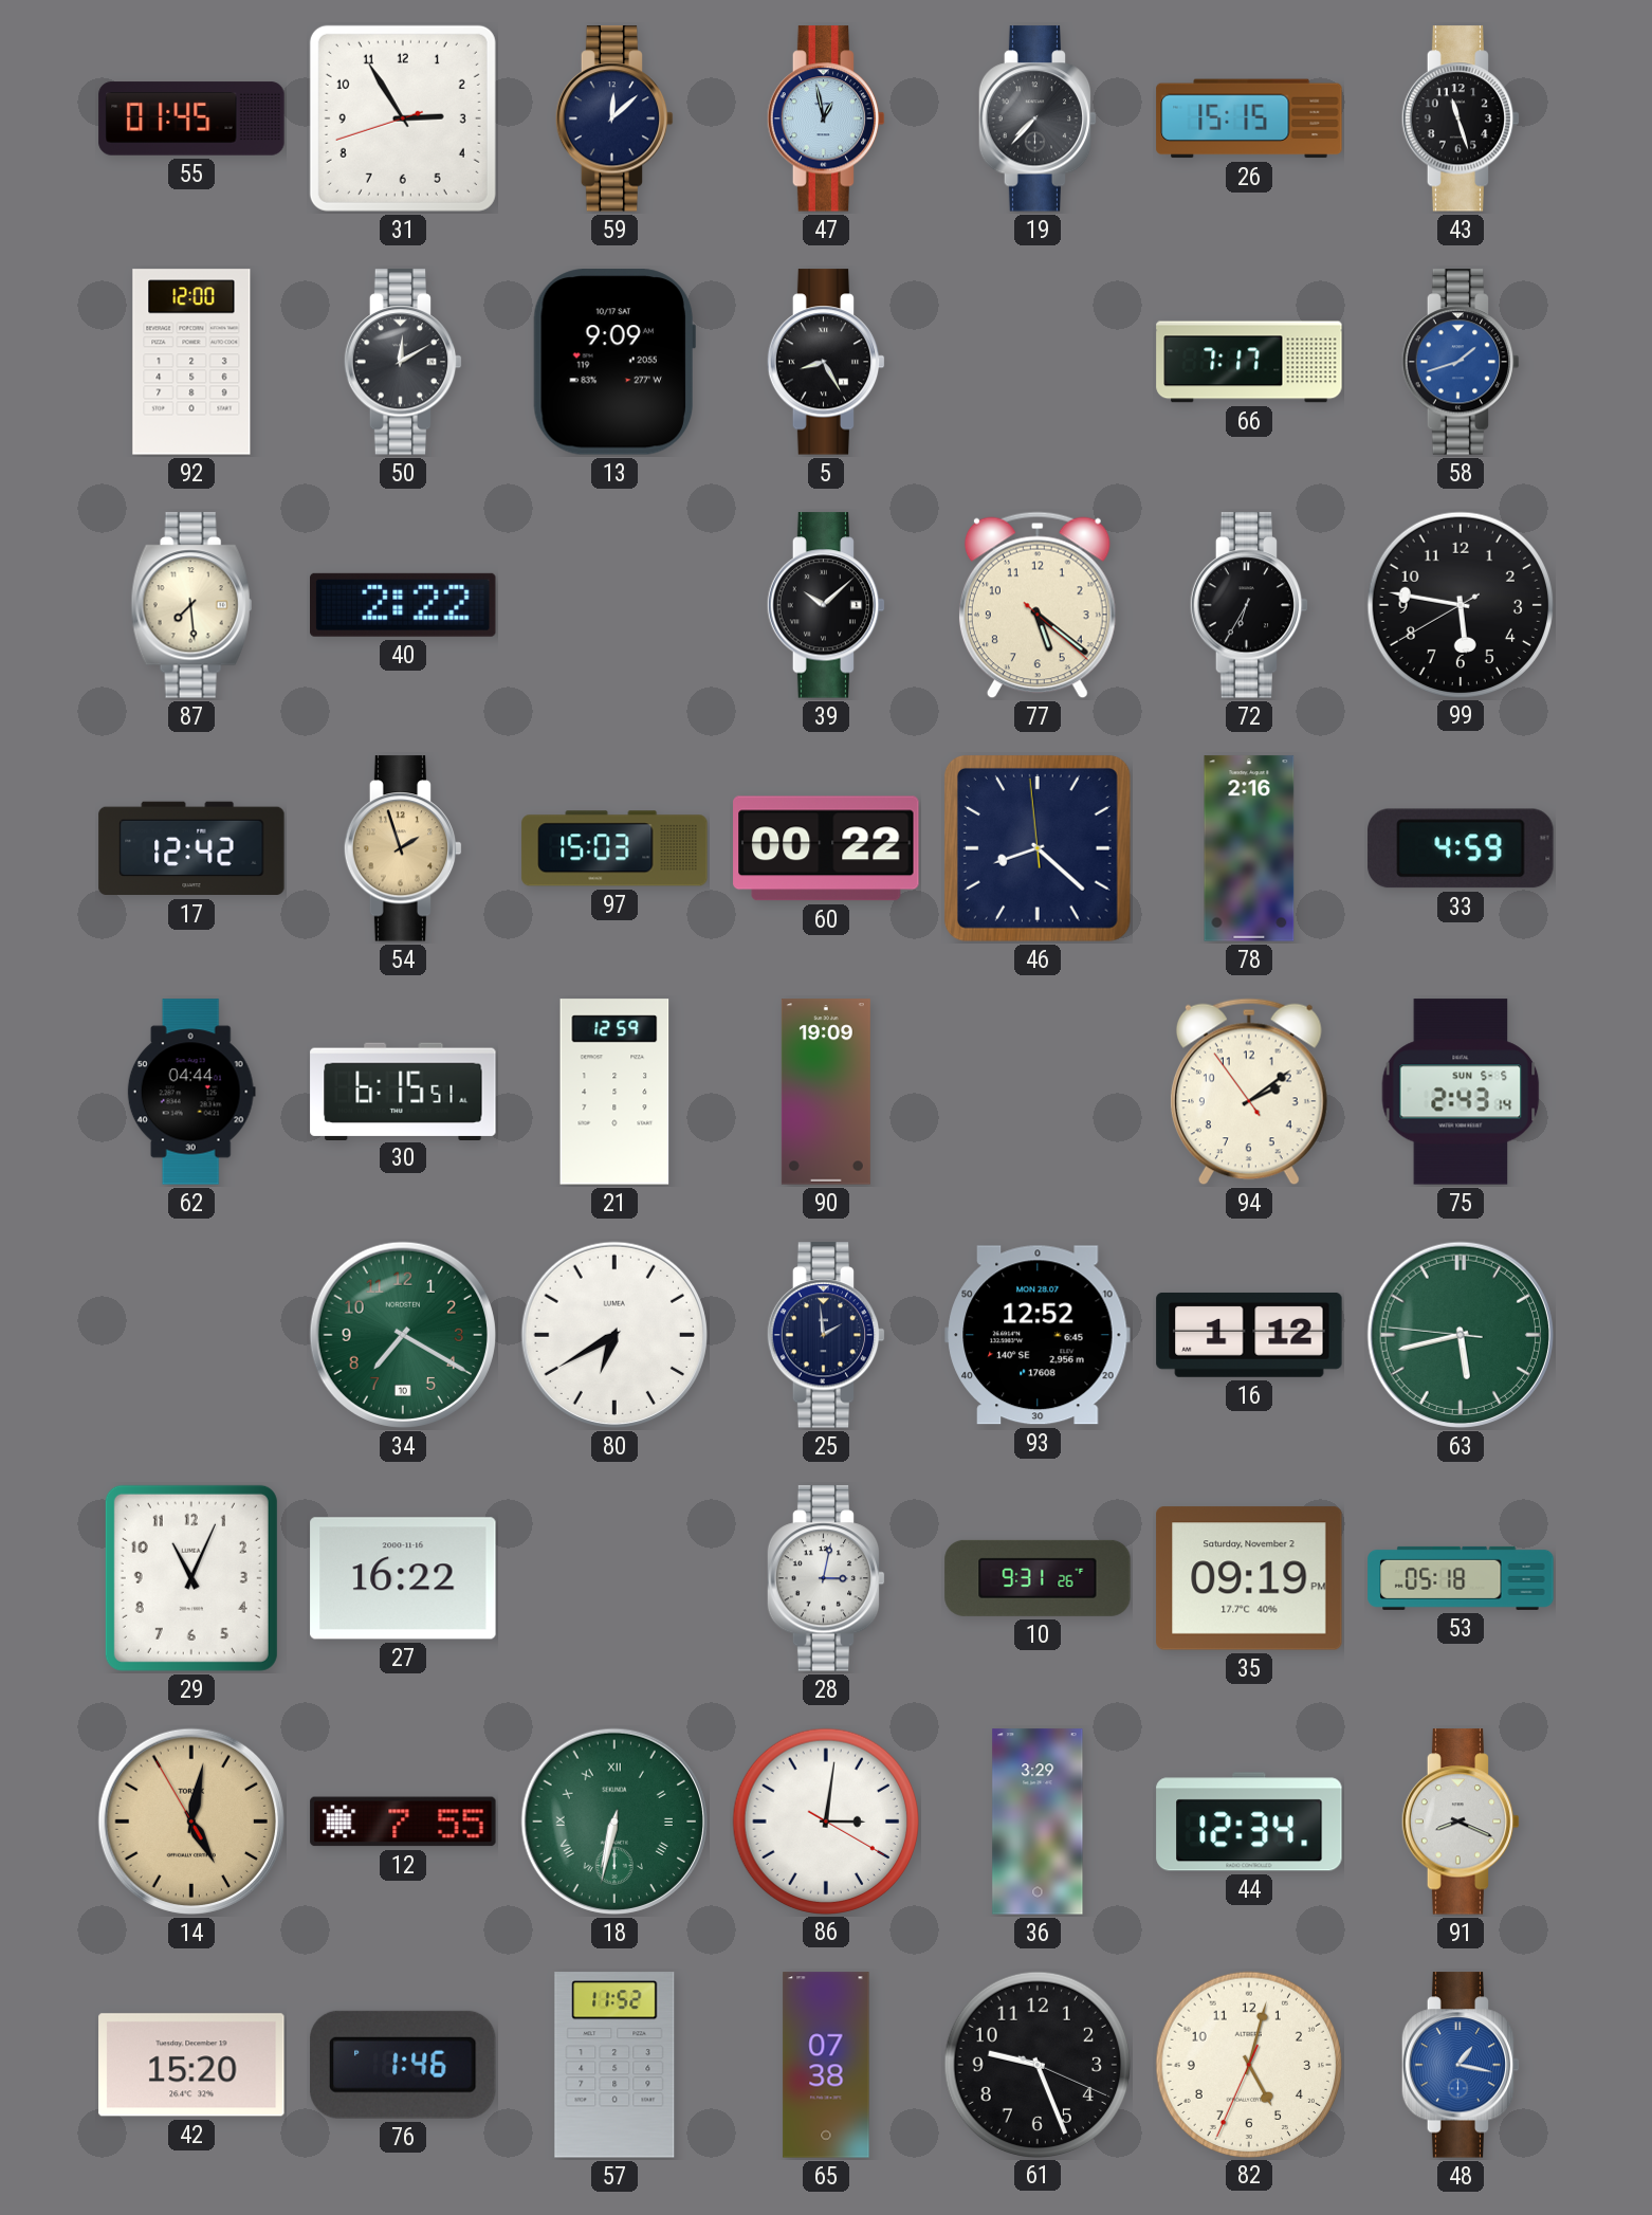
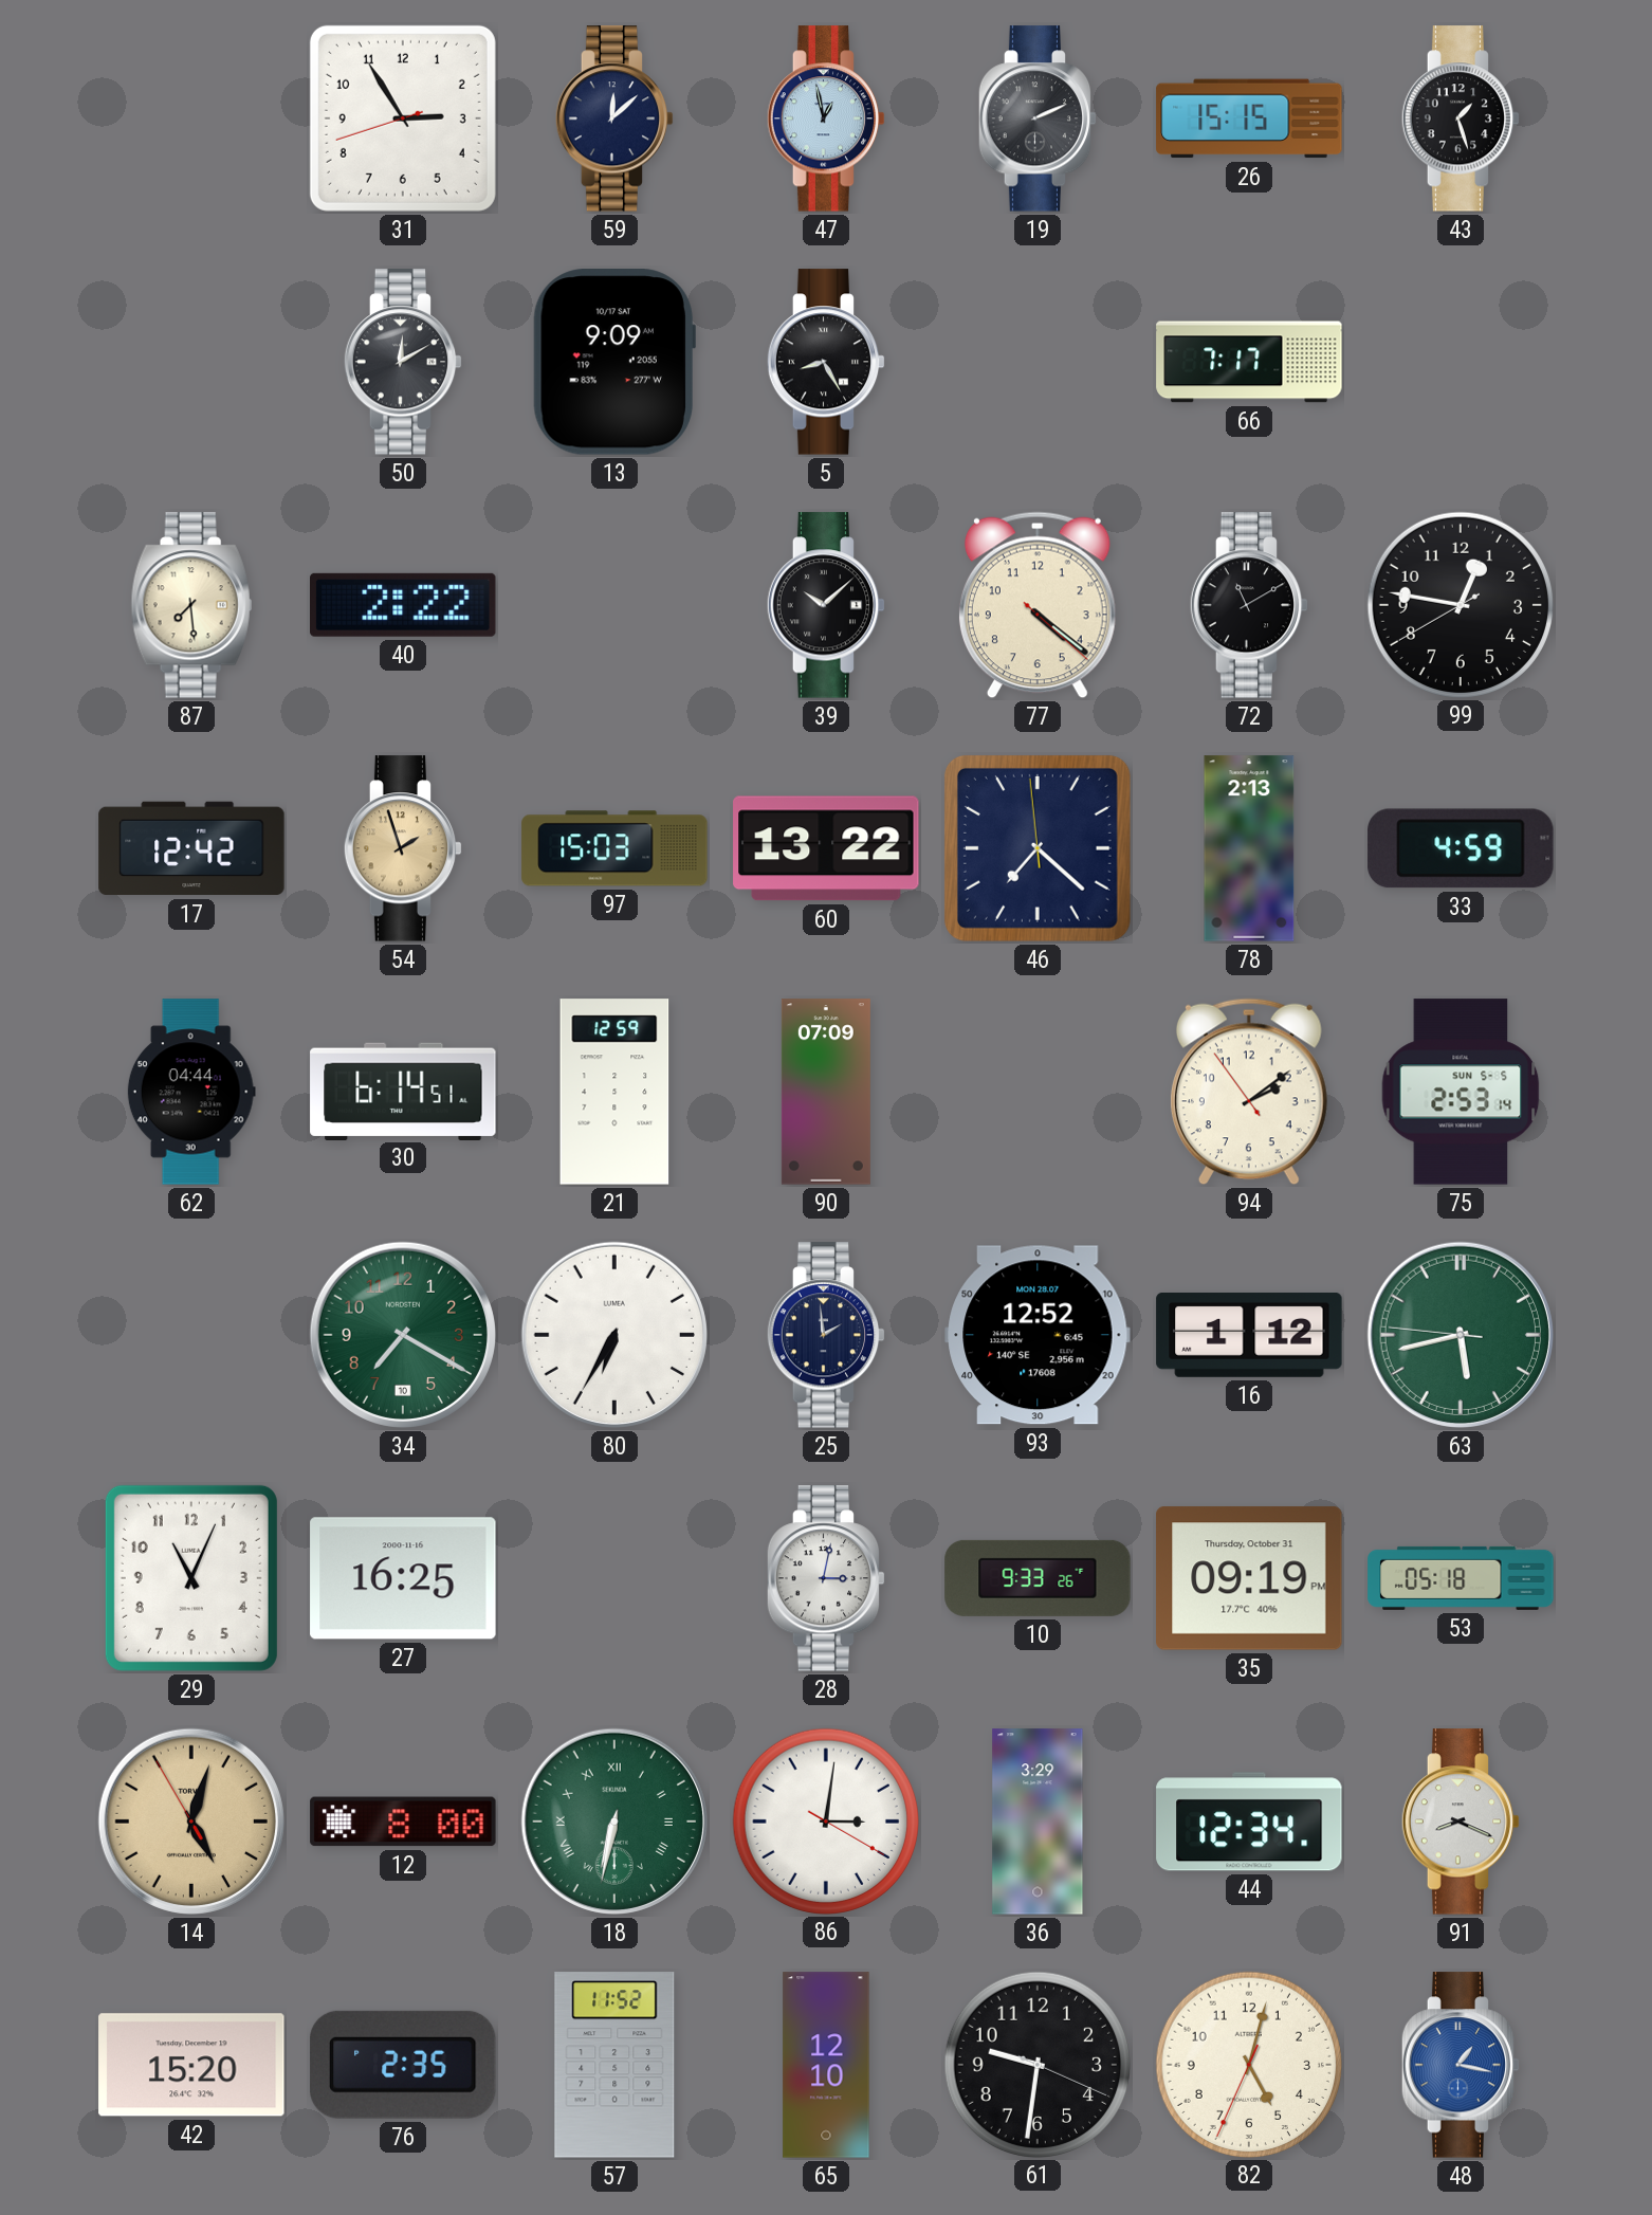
55: 01:45 -> none
19: 7:37 -> 2:11
43: 11:27 -> 1:27
92: 12:00 -> none
58: 1:42 -> none
77: 5:21 -> 4:21
72: 6:35 -> 11:10
99: 5:46 -> 12:46
60: 00:22 -> 13:22
46: 8:21 -> 7:21
78: 2:16 -> 2:13
30: 6:15 -> 6:14
90: 19:09 -> 07:09
75: 2:43 -> 2:53
80: 6:40 -> 6:35
27: 16:22 -> 16:25
10: 9:31 -> 9:33
35 date: Saturday, November 2 -> Thursday, October 31
14: 5:01 -> 5:02
12: 7:55 -> 8:00
76: 1:46 -> 2:35
65: 07:38 -> 12:10
61: 9:26 -> 9:31
